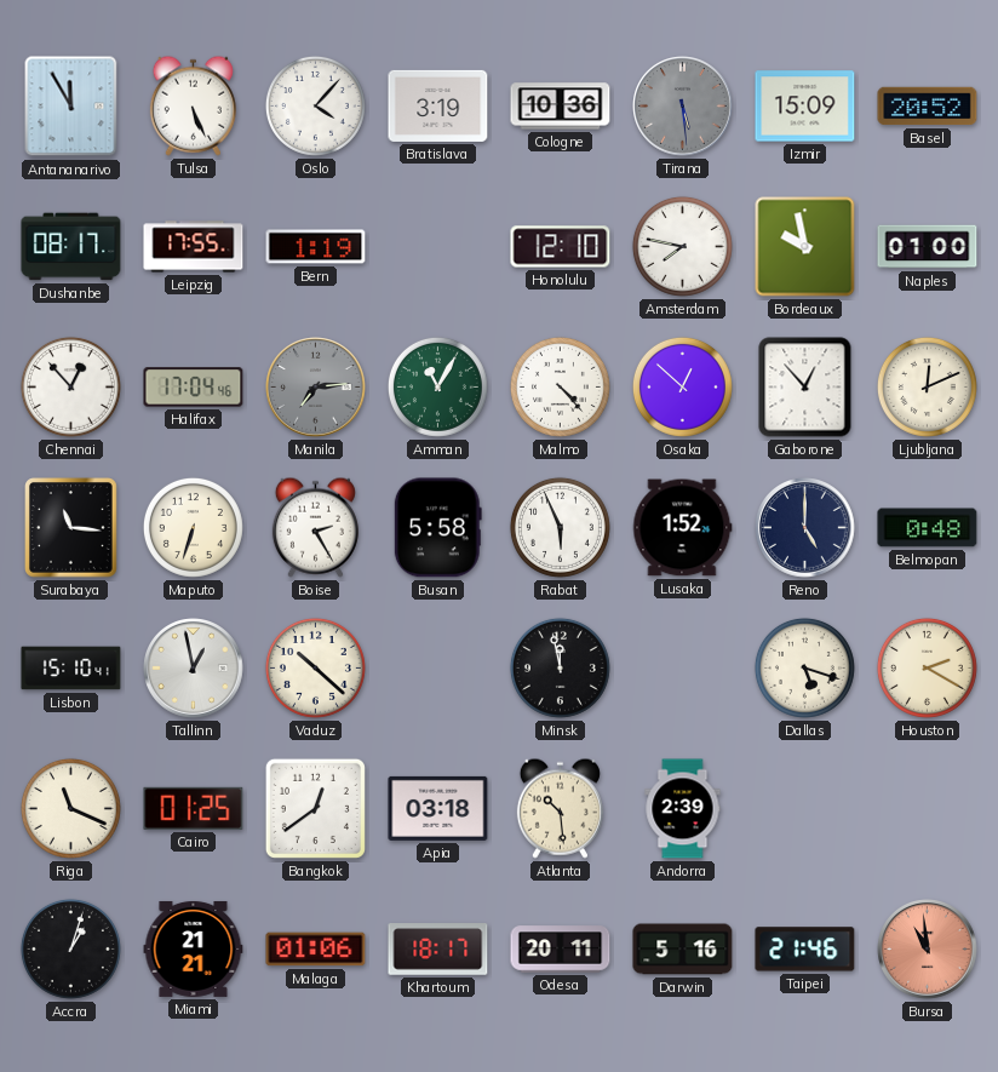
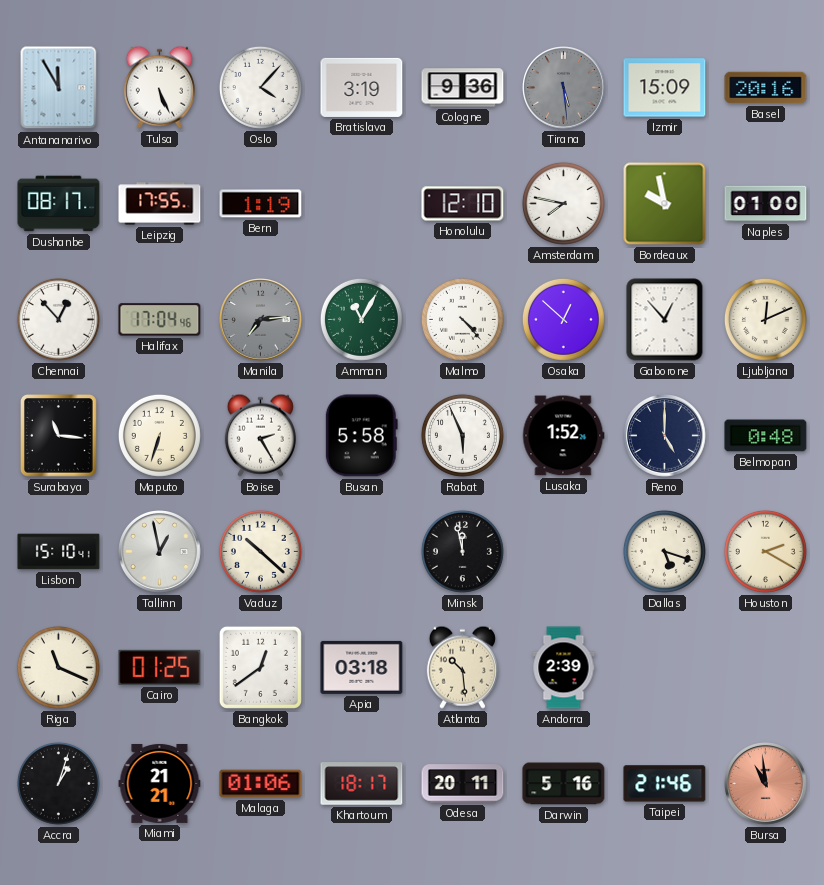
Cologne: 10:36 -> 9:36
Basel: 20:52 -> 20:16
